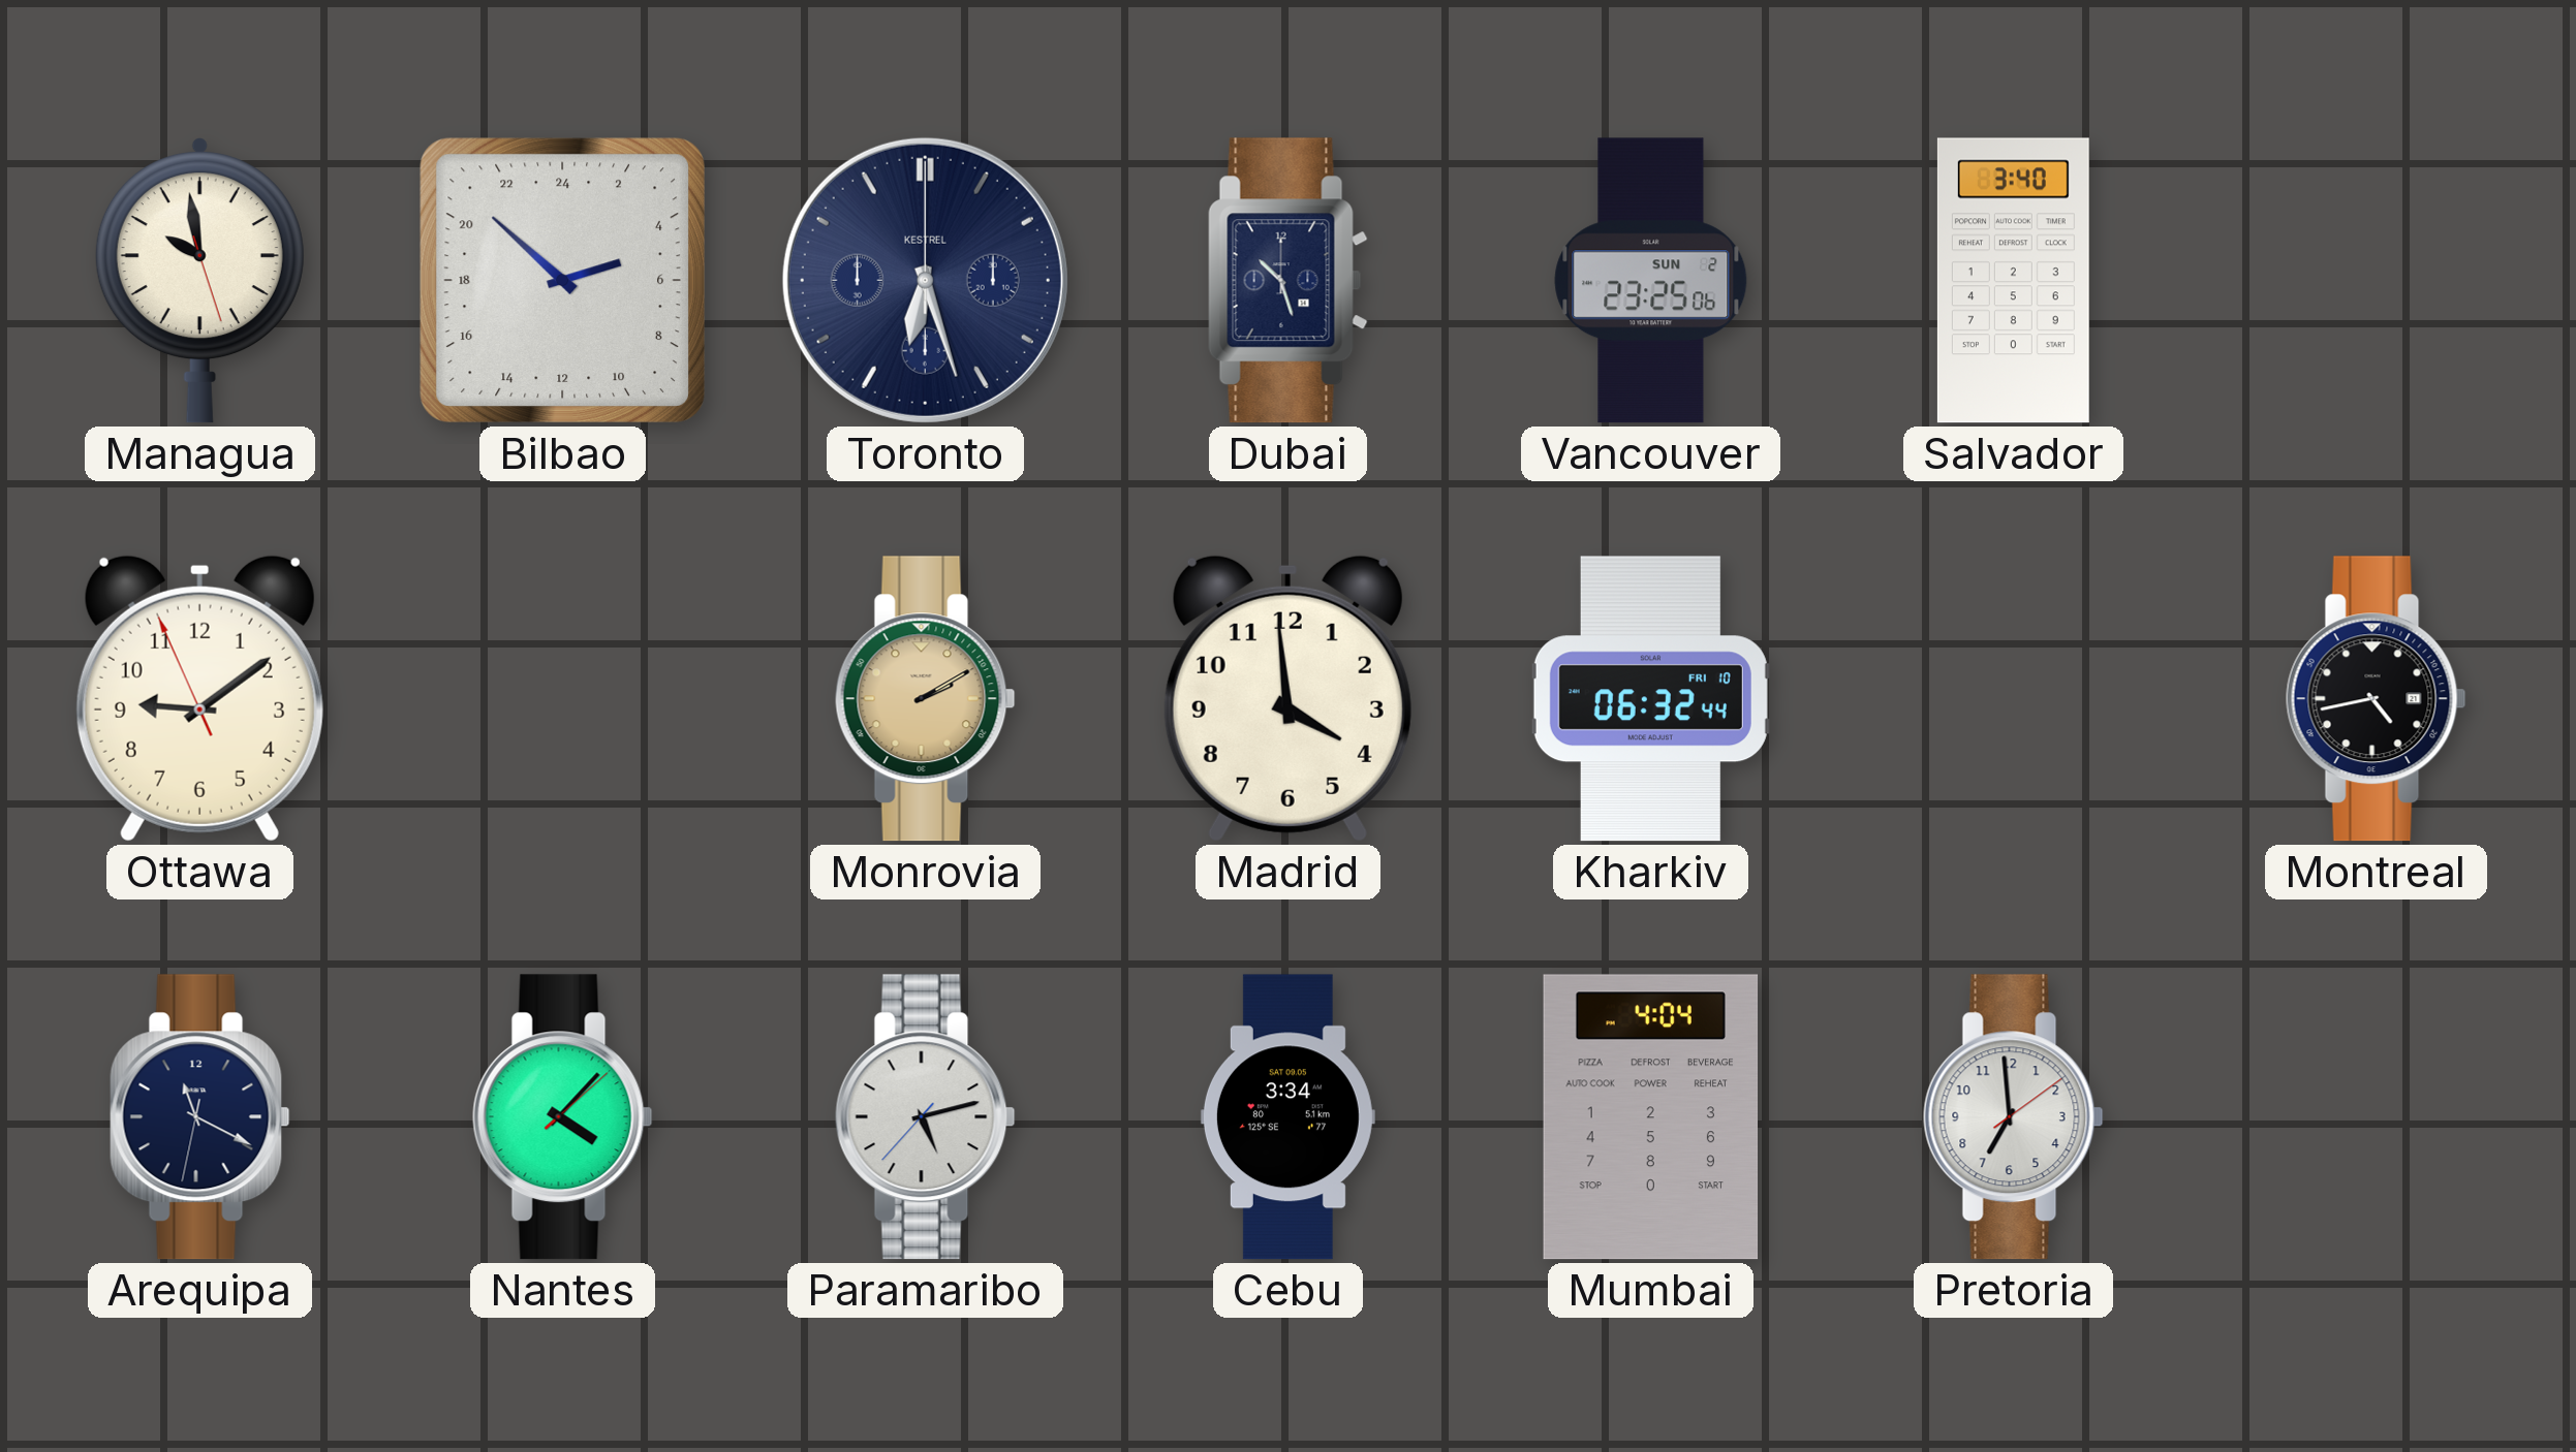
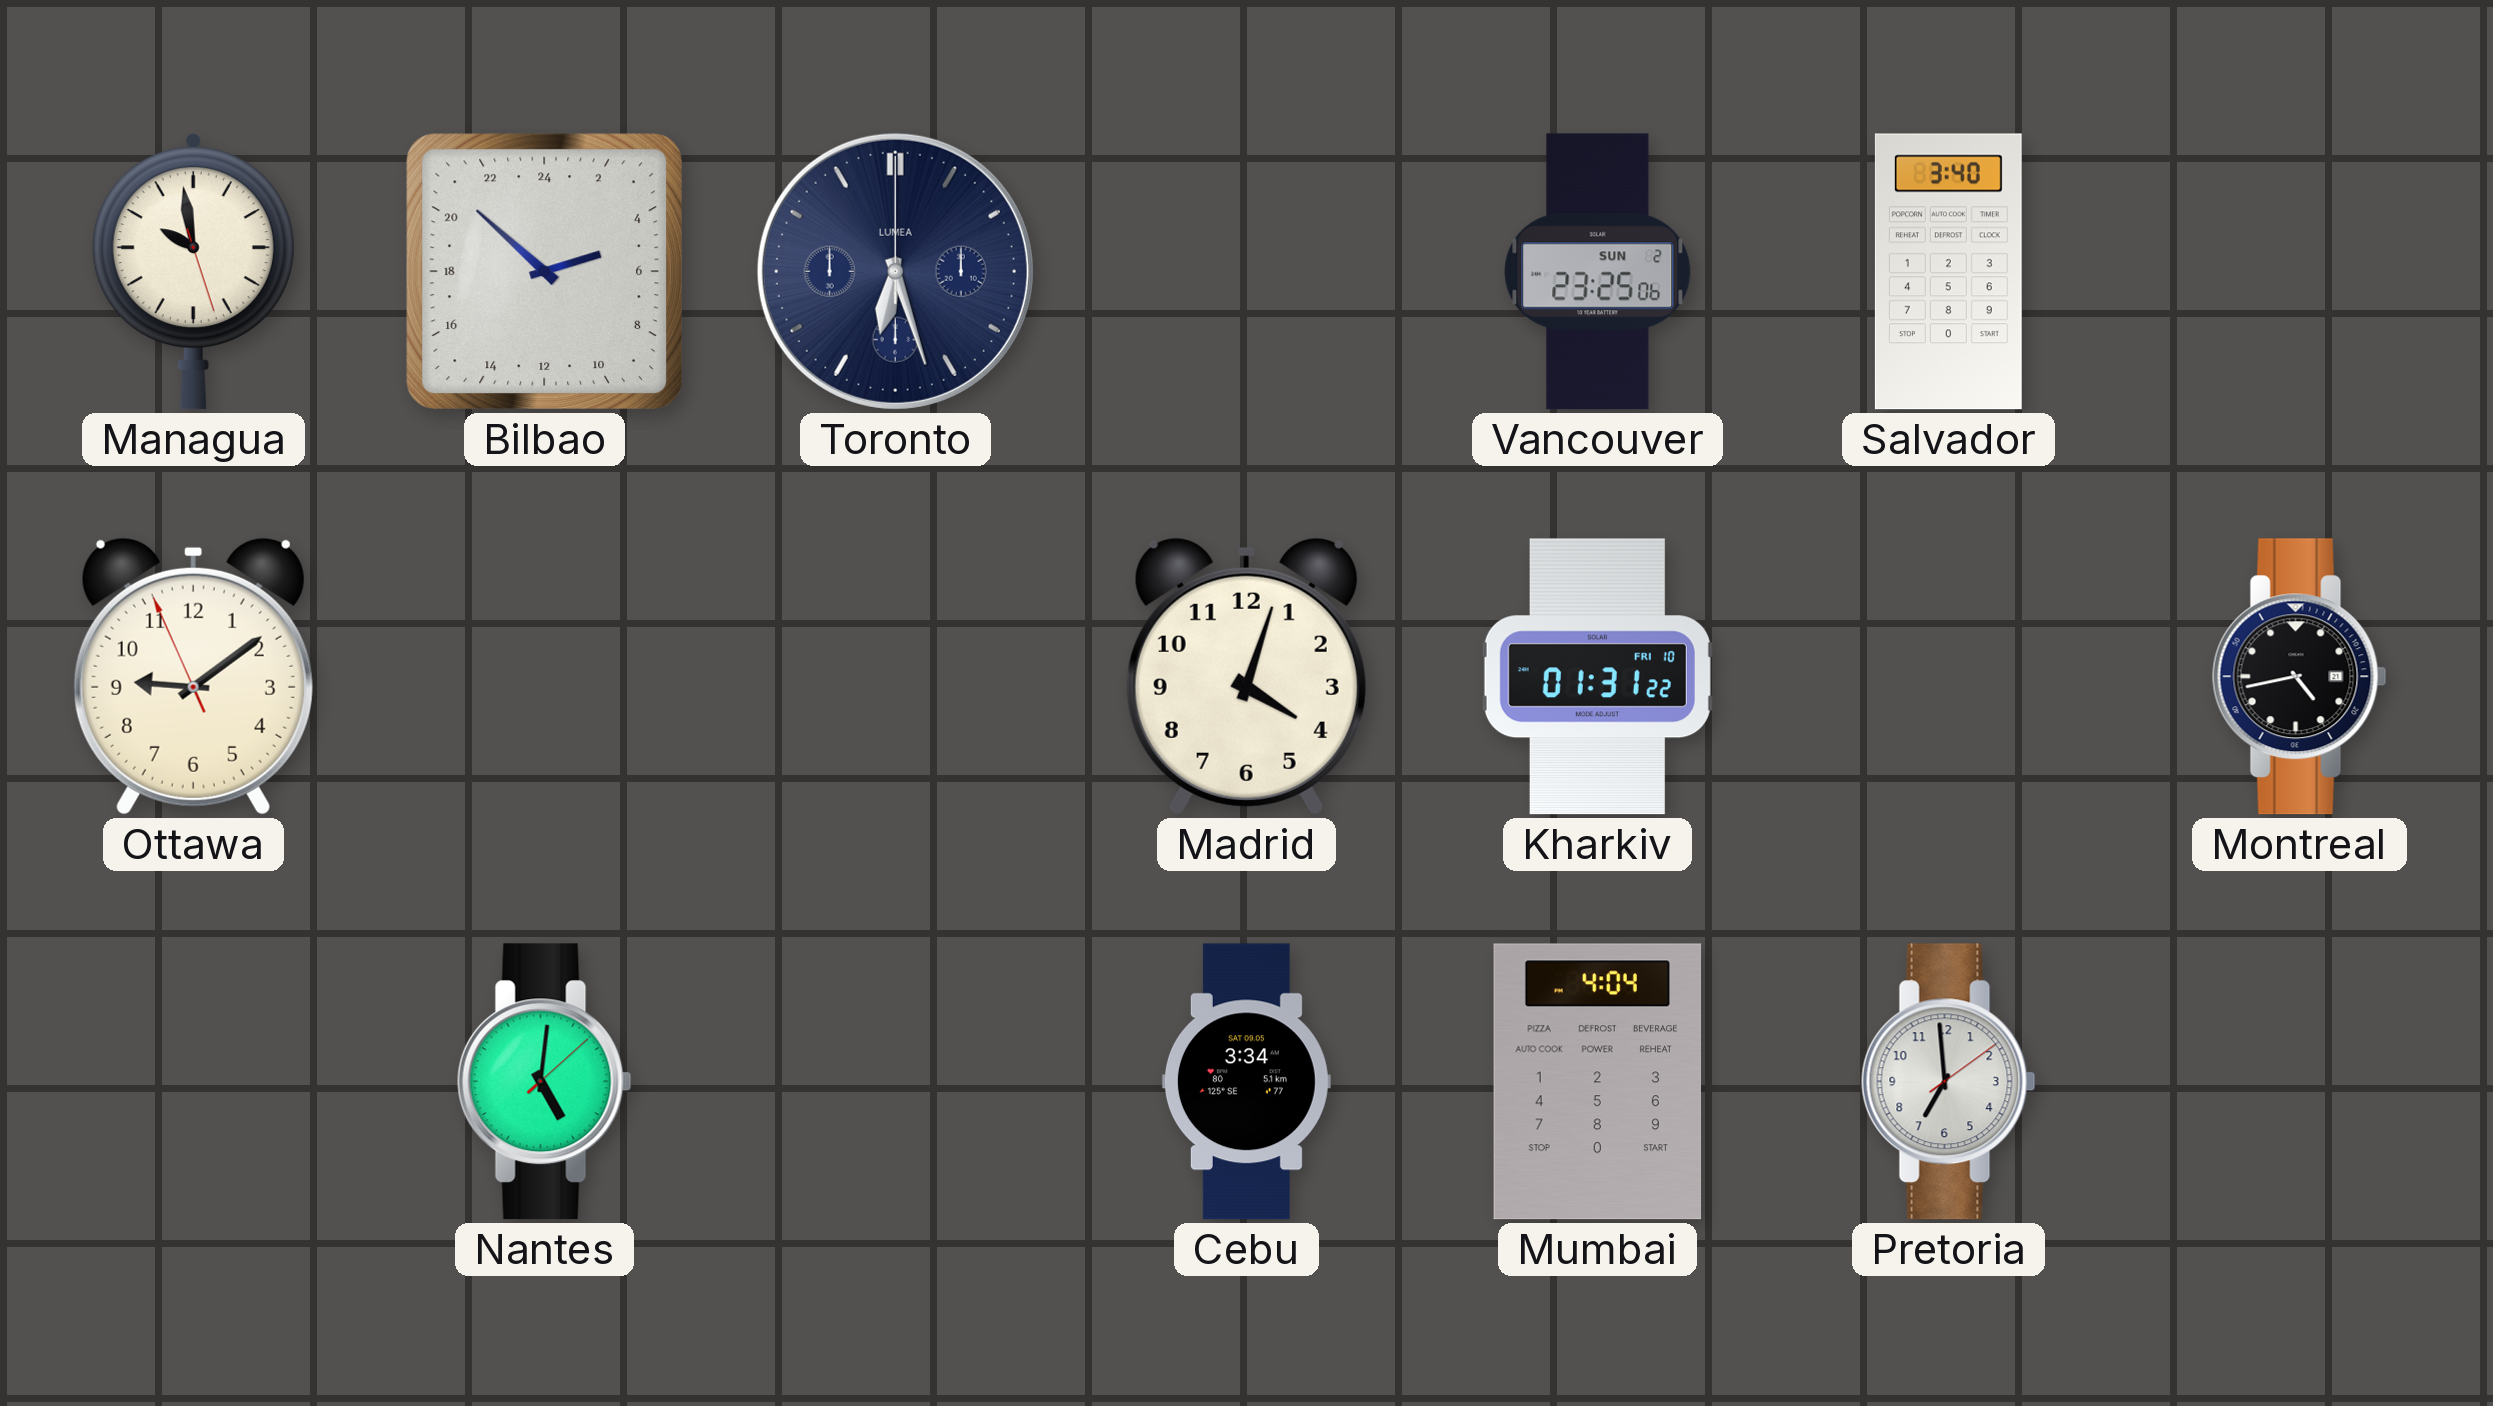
Toronto brand: KESTREL -> LUMEA
Dubai: 10:27 -> none
Monrovia: 2:10 -> none
Madrid: 3:59 -> 4:03
Kharkiv: 06:32 -> 01:31
Arequipa: 11:19 -> none
Nantes: 4:07 -> 5:01
Paramaribo: 5:12 -> none
